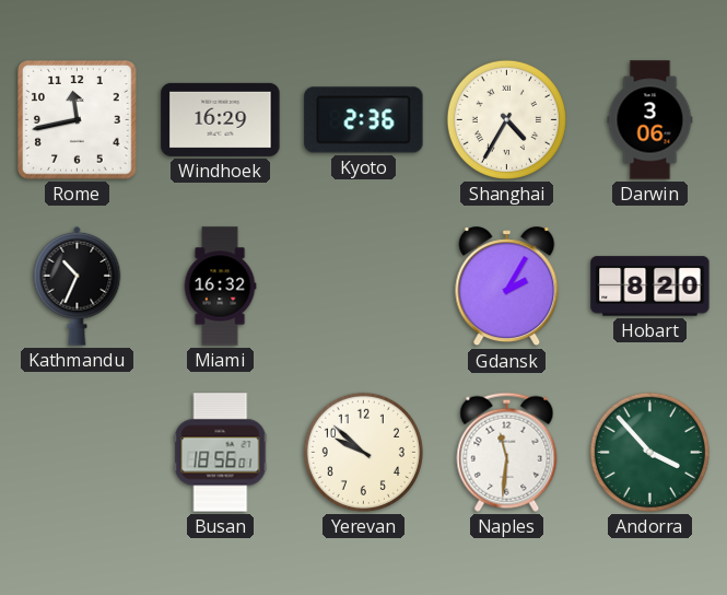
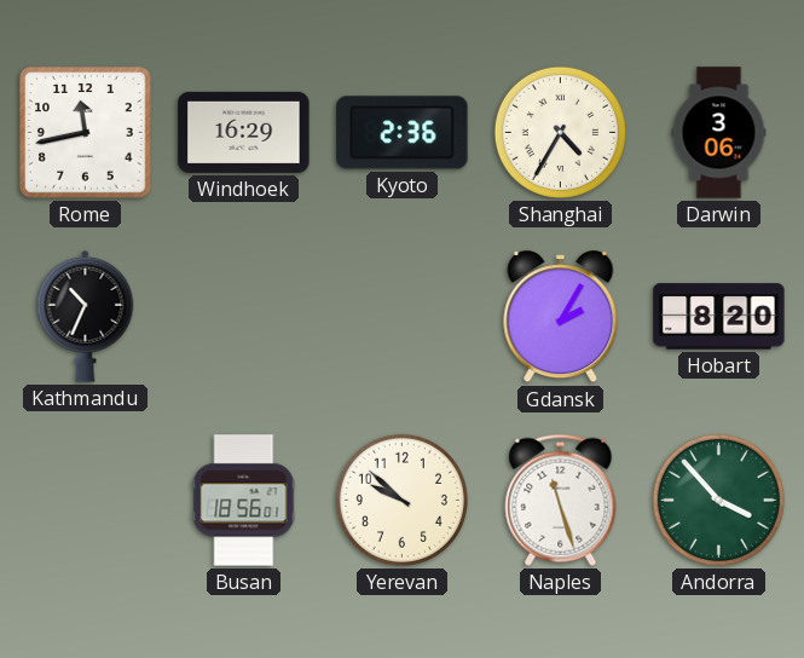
Miami: 16:32 -> none
Naples: 11:31 -> 11:27
